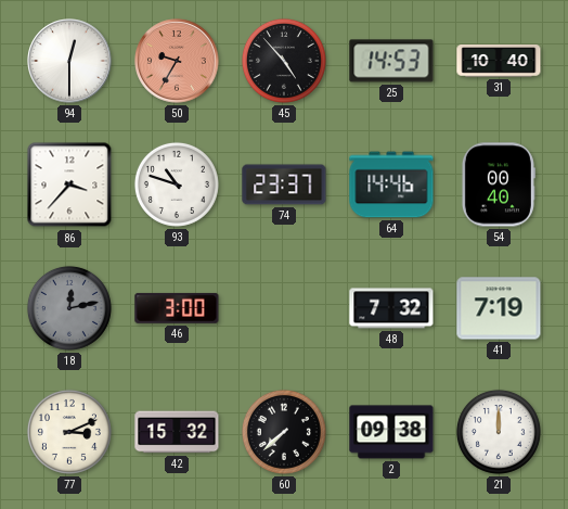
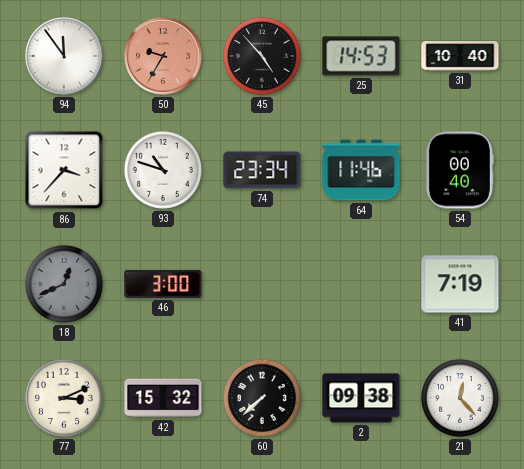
94: 12:30 -> 11:54
74: 23:37 -> 23:34
64: 14:46 -> 11:46
18: 12:13 -> 12:41
48: 7:32 -> none
21: 12:00 -> 12:23
